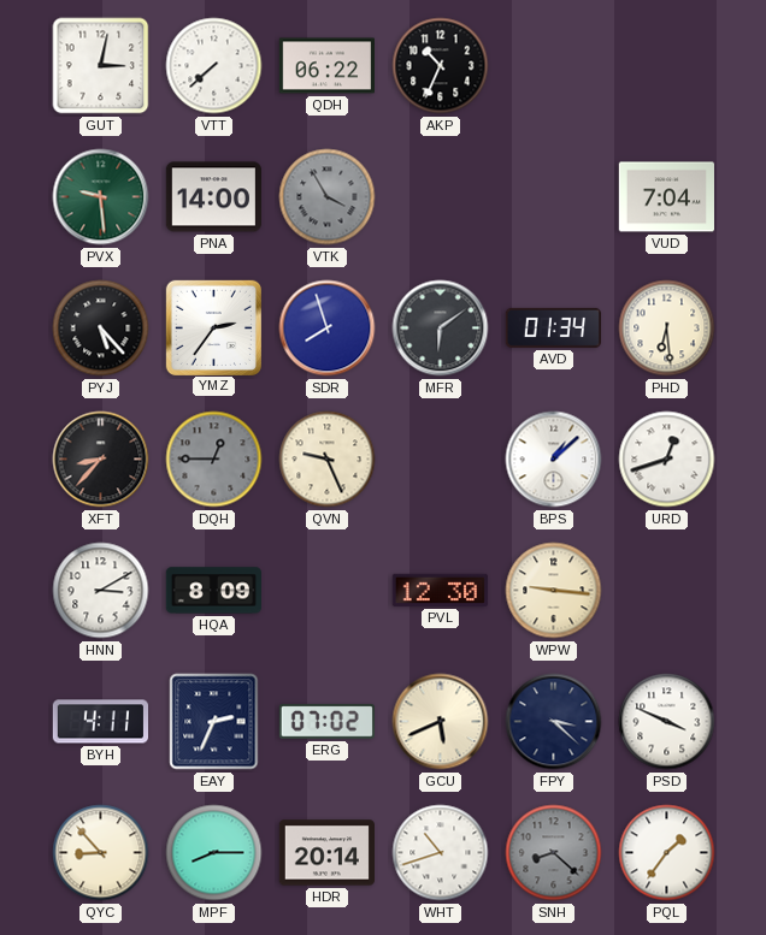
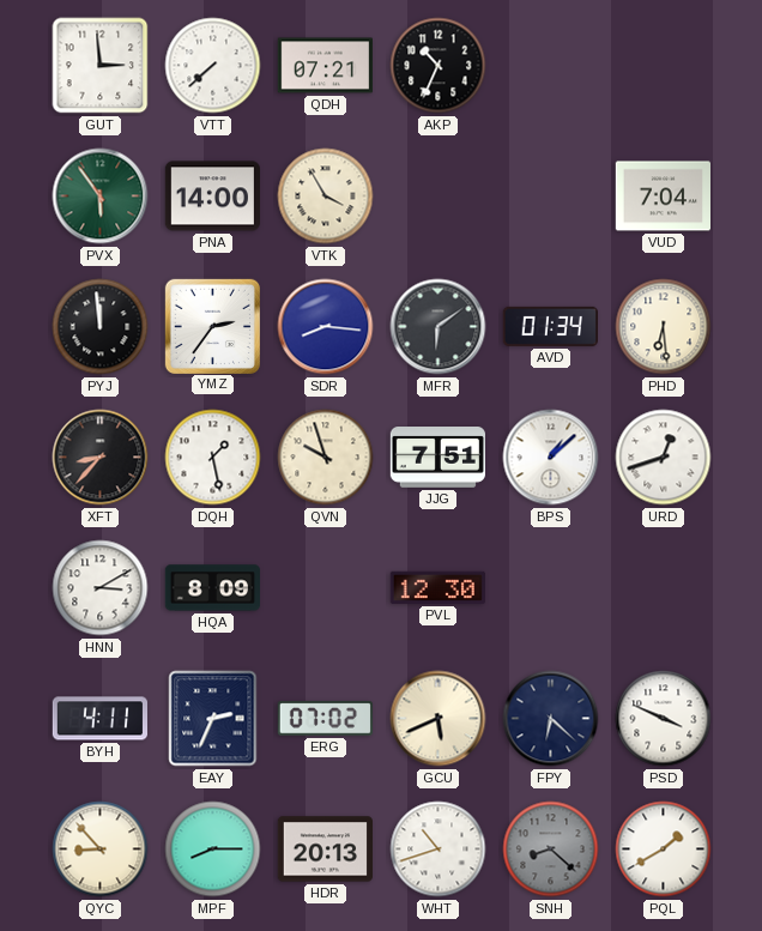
GUT: 3:02 -> 2:59
QDH: 06:22 -> 07:21
PVX: 9:29 -> 5:54
VTK dial: grey -> cream
PYJ: 5:23 -> 11:59
SDR: 7:57 -> 8:16
DQH: 12:45 -> 1:28
DQH dial: grey -> white
QVN: 9:26 -> 9:57
JJG: none -> 7:51
WPW: 9:16 -> none
FPY: 3:22 -> 6:22
HDR: 20:14 -> 20:13
PQL: 1:36 -> 1:40
